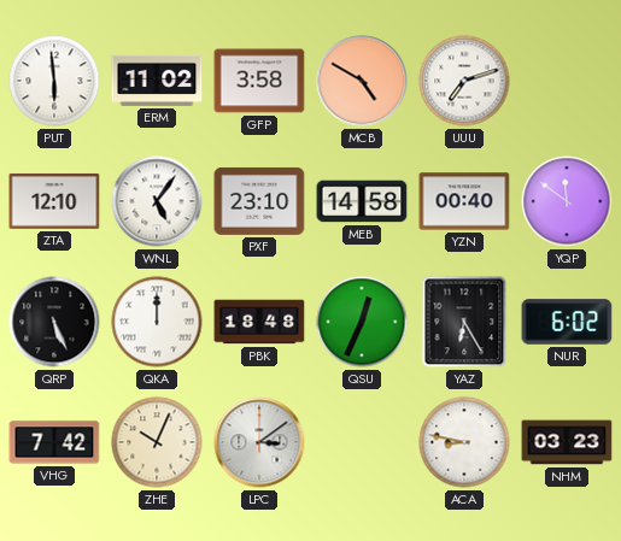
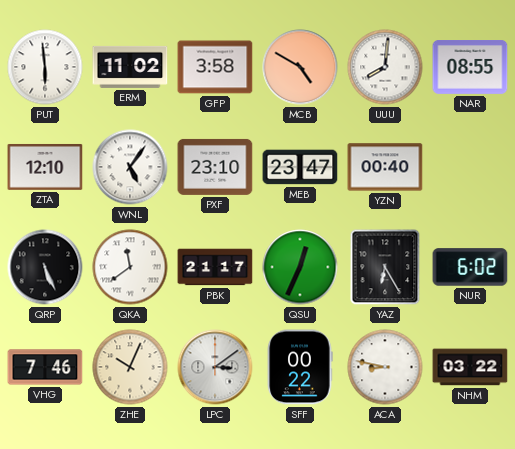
UUU: 7:12 -> 8:01
NAR: none -> 08:55
MEB: 14:58 -> 23:47
YQP: 11:51 -> none
QKA: 12:00 -> 11:39
PBK: 18:48 -> 21:17
VHG: 7:42 -> 7:46
SFF: none -> 00:22
NHM: 03:23 -> 03:22
